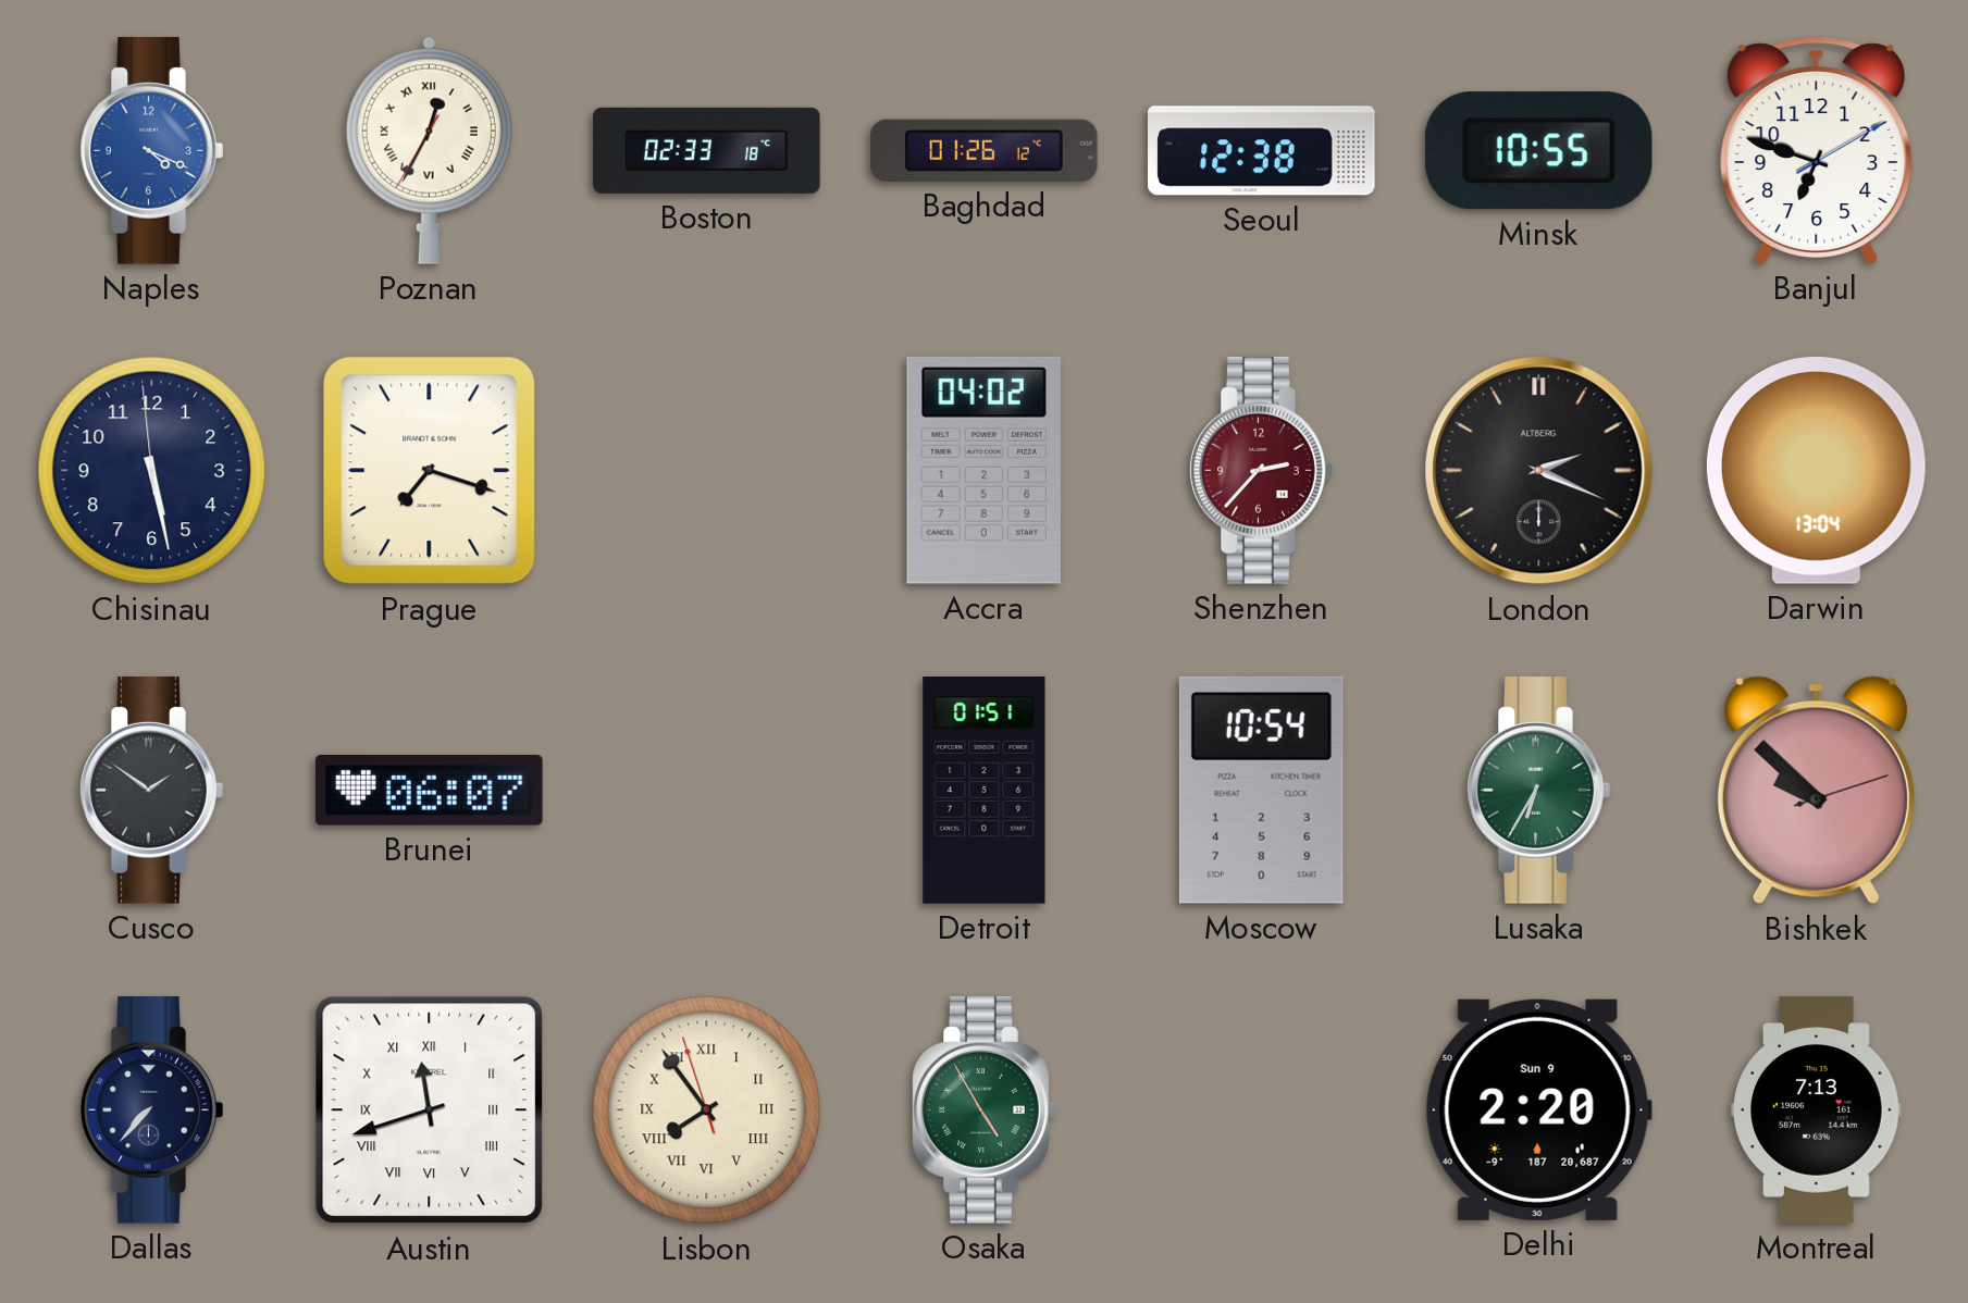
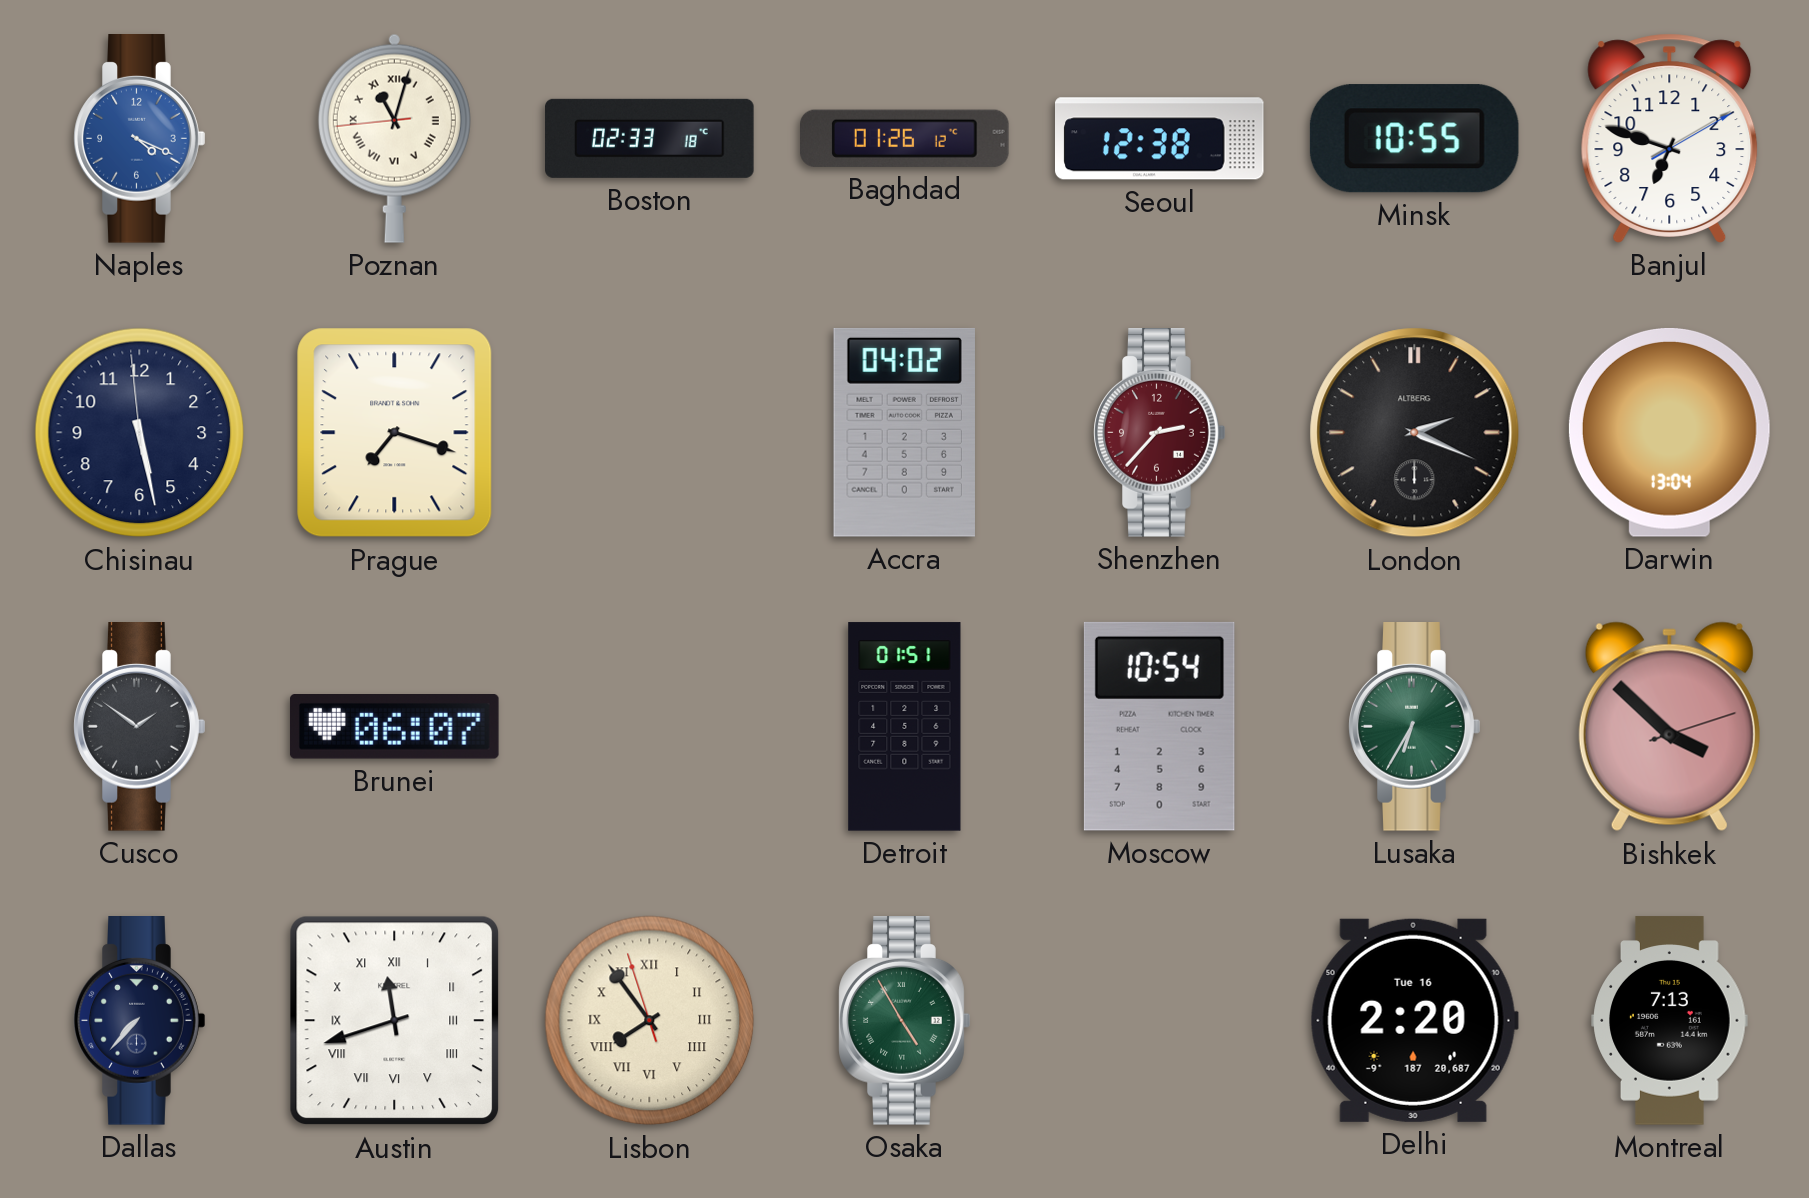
Poznan: 12:34 -> 11:02
Bishkek: 9:52 -> 3:52
Delhi date: Sun 9 -> Tue 16
